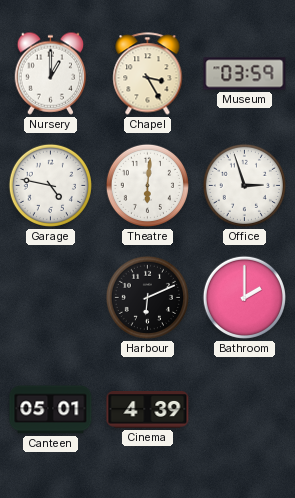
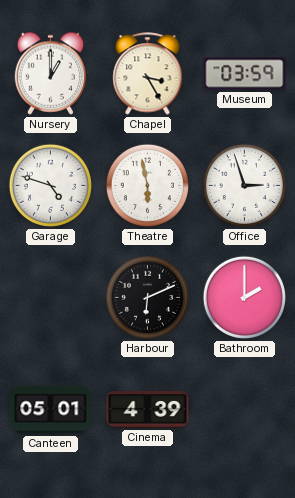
Garage: 4:47 -> 4:48
Theatre: 6:01 -> 5:58
